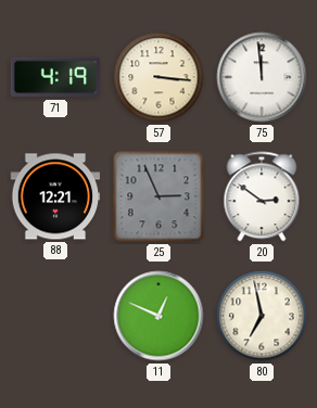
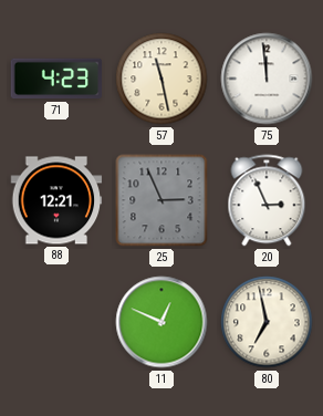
71: 4:19 -> 4:23
57: 3:16 -> 11:28
20: 2:51 -> 2:56
